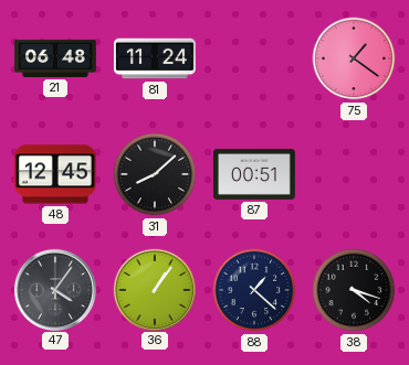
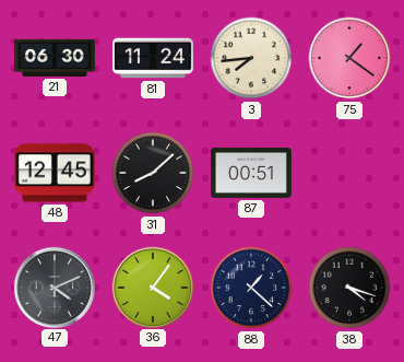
21: 06:48 -> 06:30
3: none -> 7:44
47: 4:06 -> 4:11
36: 1:06 -> 4:06
